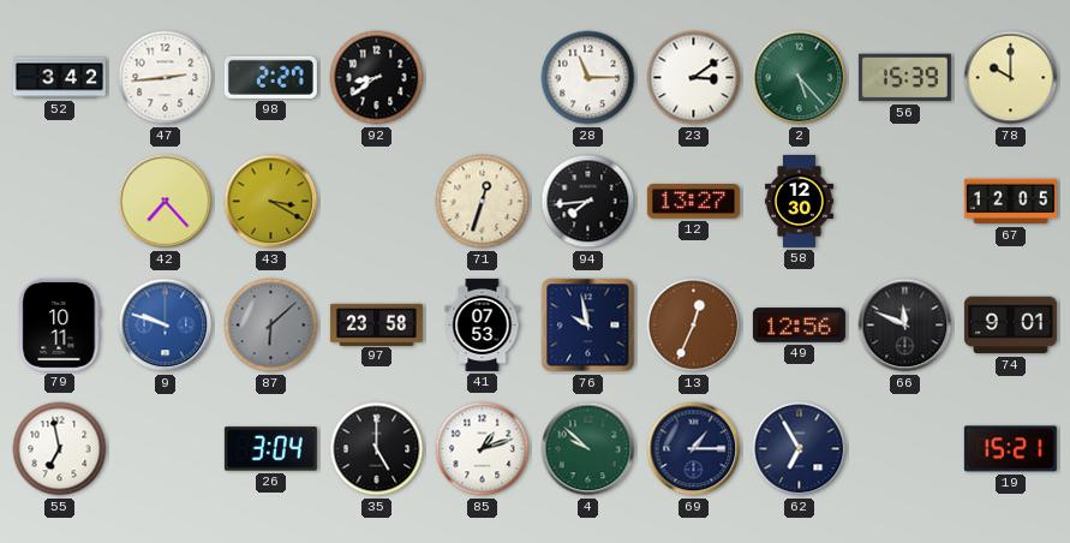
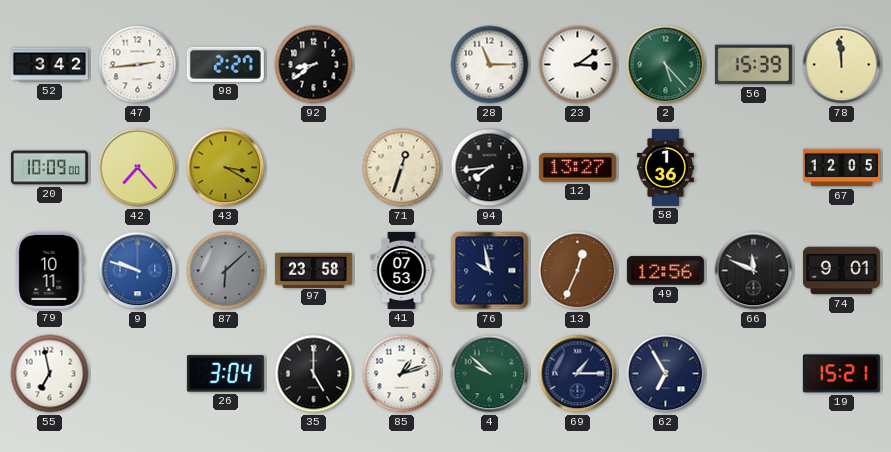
78: 10:00 -> 11:59
20: none -> 10:09
58: 12:30 -> 1:36
